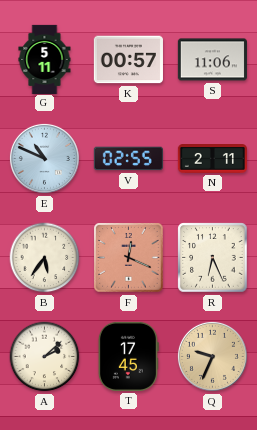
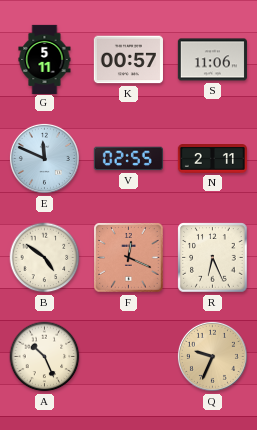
E: 10:49 -> 11:49
B: 5:36 -> 4:51
A: 2:08 -> 10:26
T: 17:45 -> none
